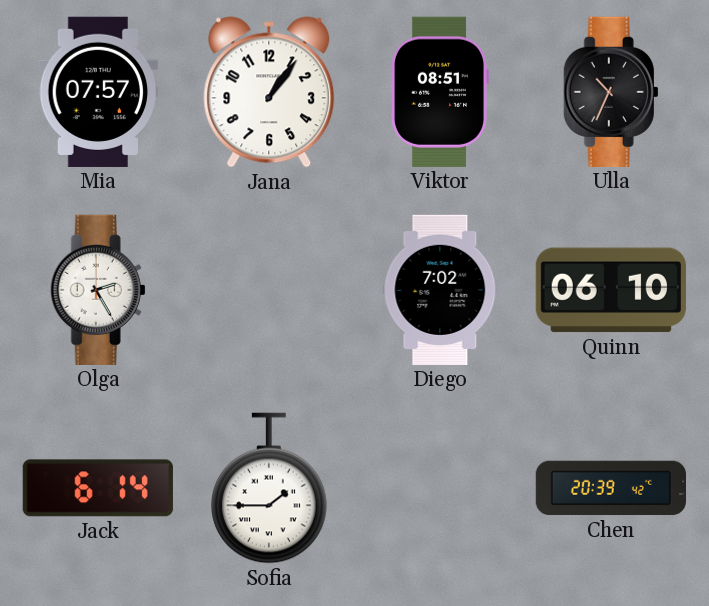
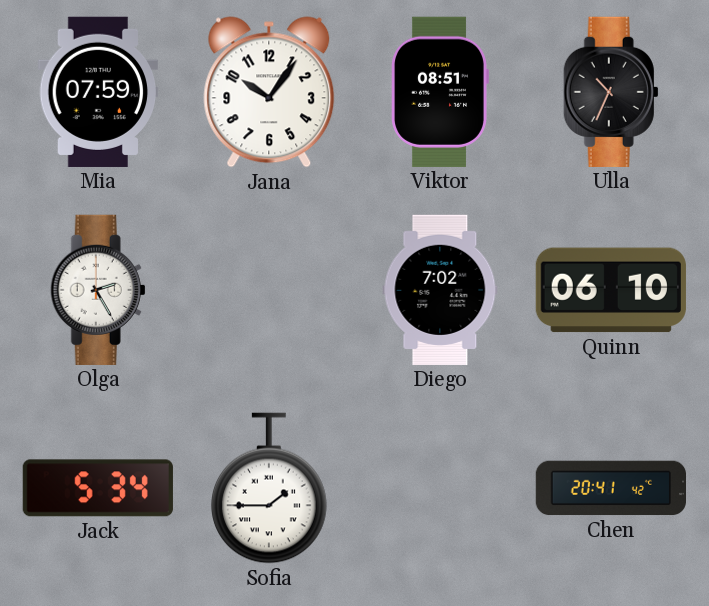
Mia: 07:57 -> 07:59
Jana: 1:06 -> 10:06
Jack: 6:14 -> 5:34
Chen: 20:39 -> 20:41
